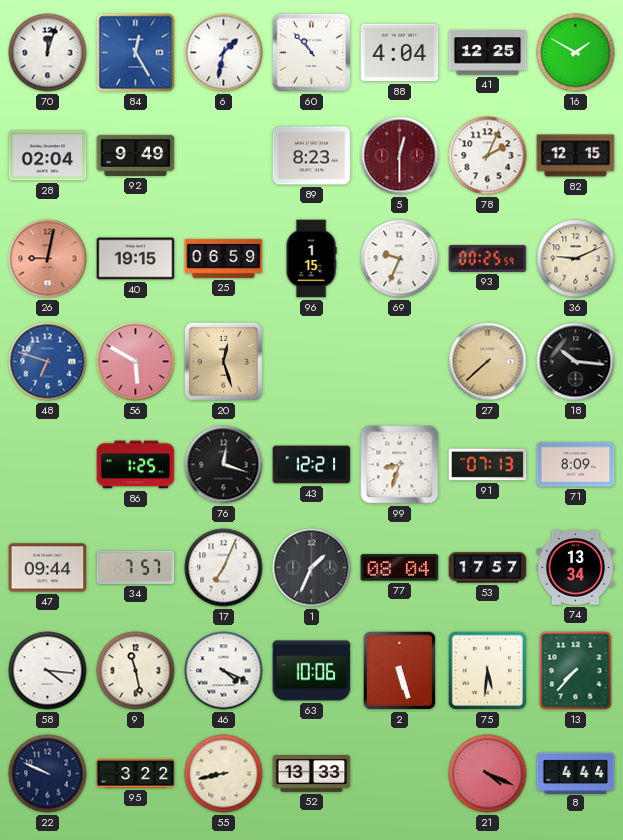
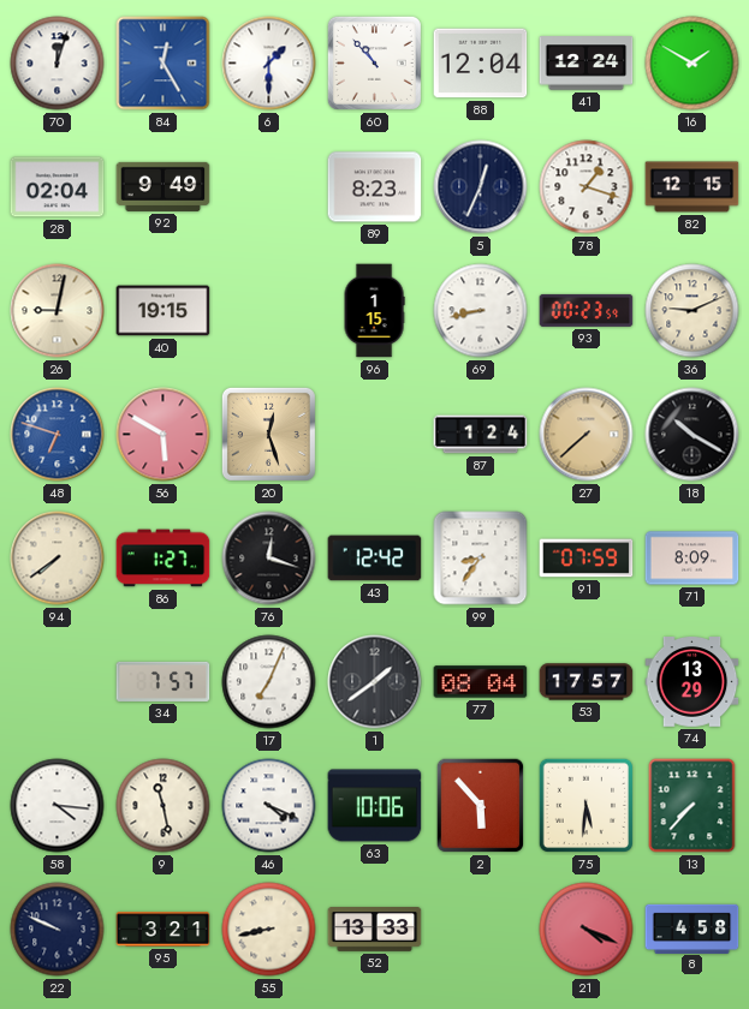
6: 1:32 -> 1:30
88: 4:04 -> 12:04
41: 12:25 -> 12:24
5: 12:30 -> 12:34
5 dial: burgundy -> navy
78: 2:04 -> 1:18
26 dial: salmon -> cream
25: 06:59 -> none
69: 9:34 -> 8:43
93: 00:25 -> 00:23
87: none -> 1:24
18: 10:16 -> 10:20
94: none -> 7:39
86: 1:25 -> 1:27
43: 12:21 -> 12:42
99: 8:33 -> 8:36
91: 07:13 -> 07:59
47: 09:44 -> none
1: 1:34 -> 1:39
74: 13:34 -> 13:29
2: 5:27 -> 5:53
95: 3:22 -> 3:21
8: 4:44 -> 4:58
